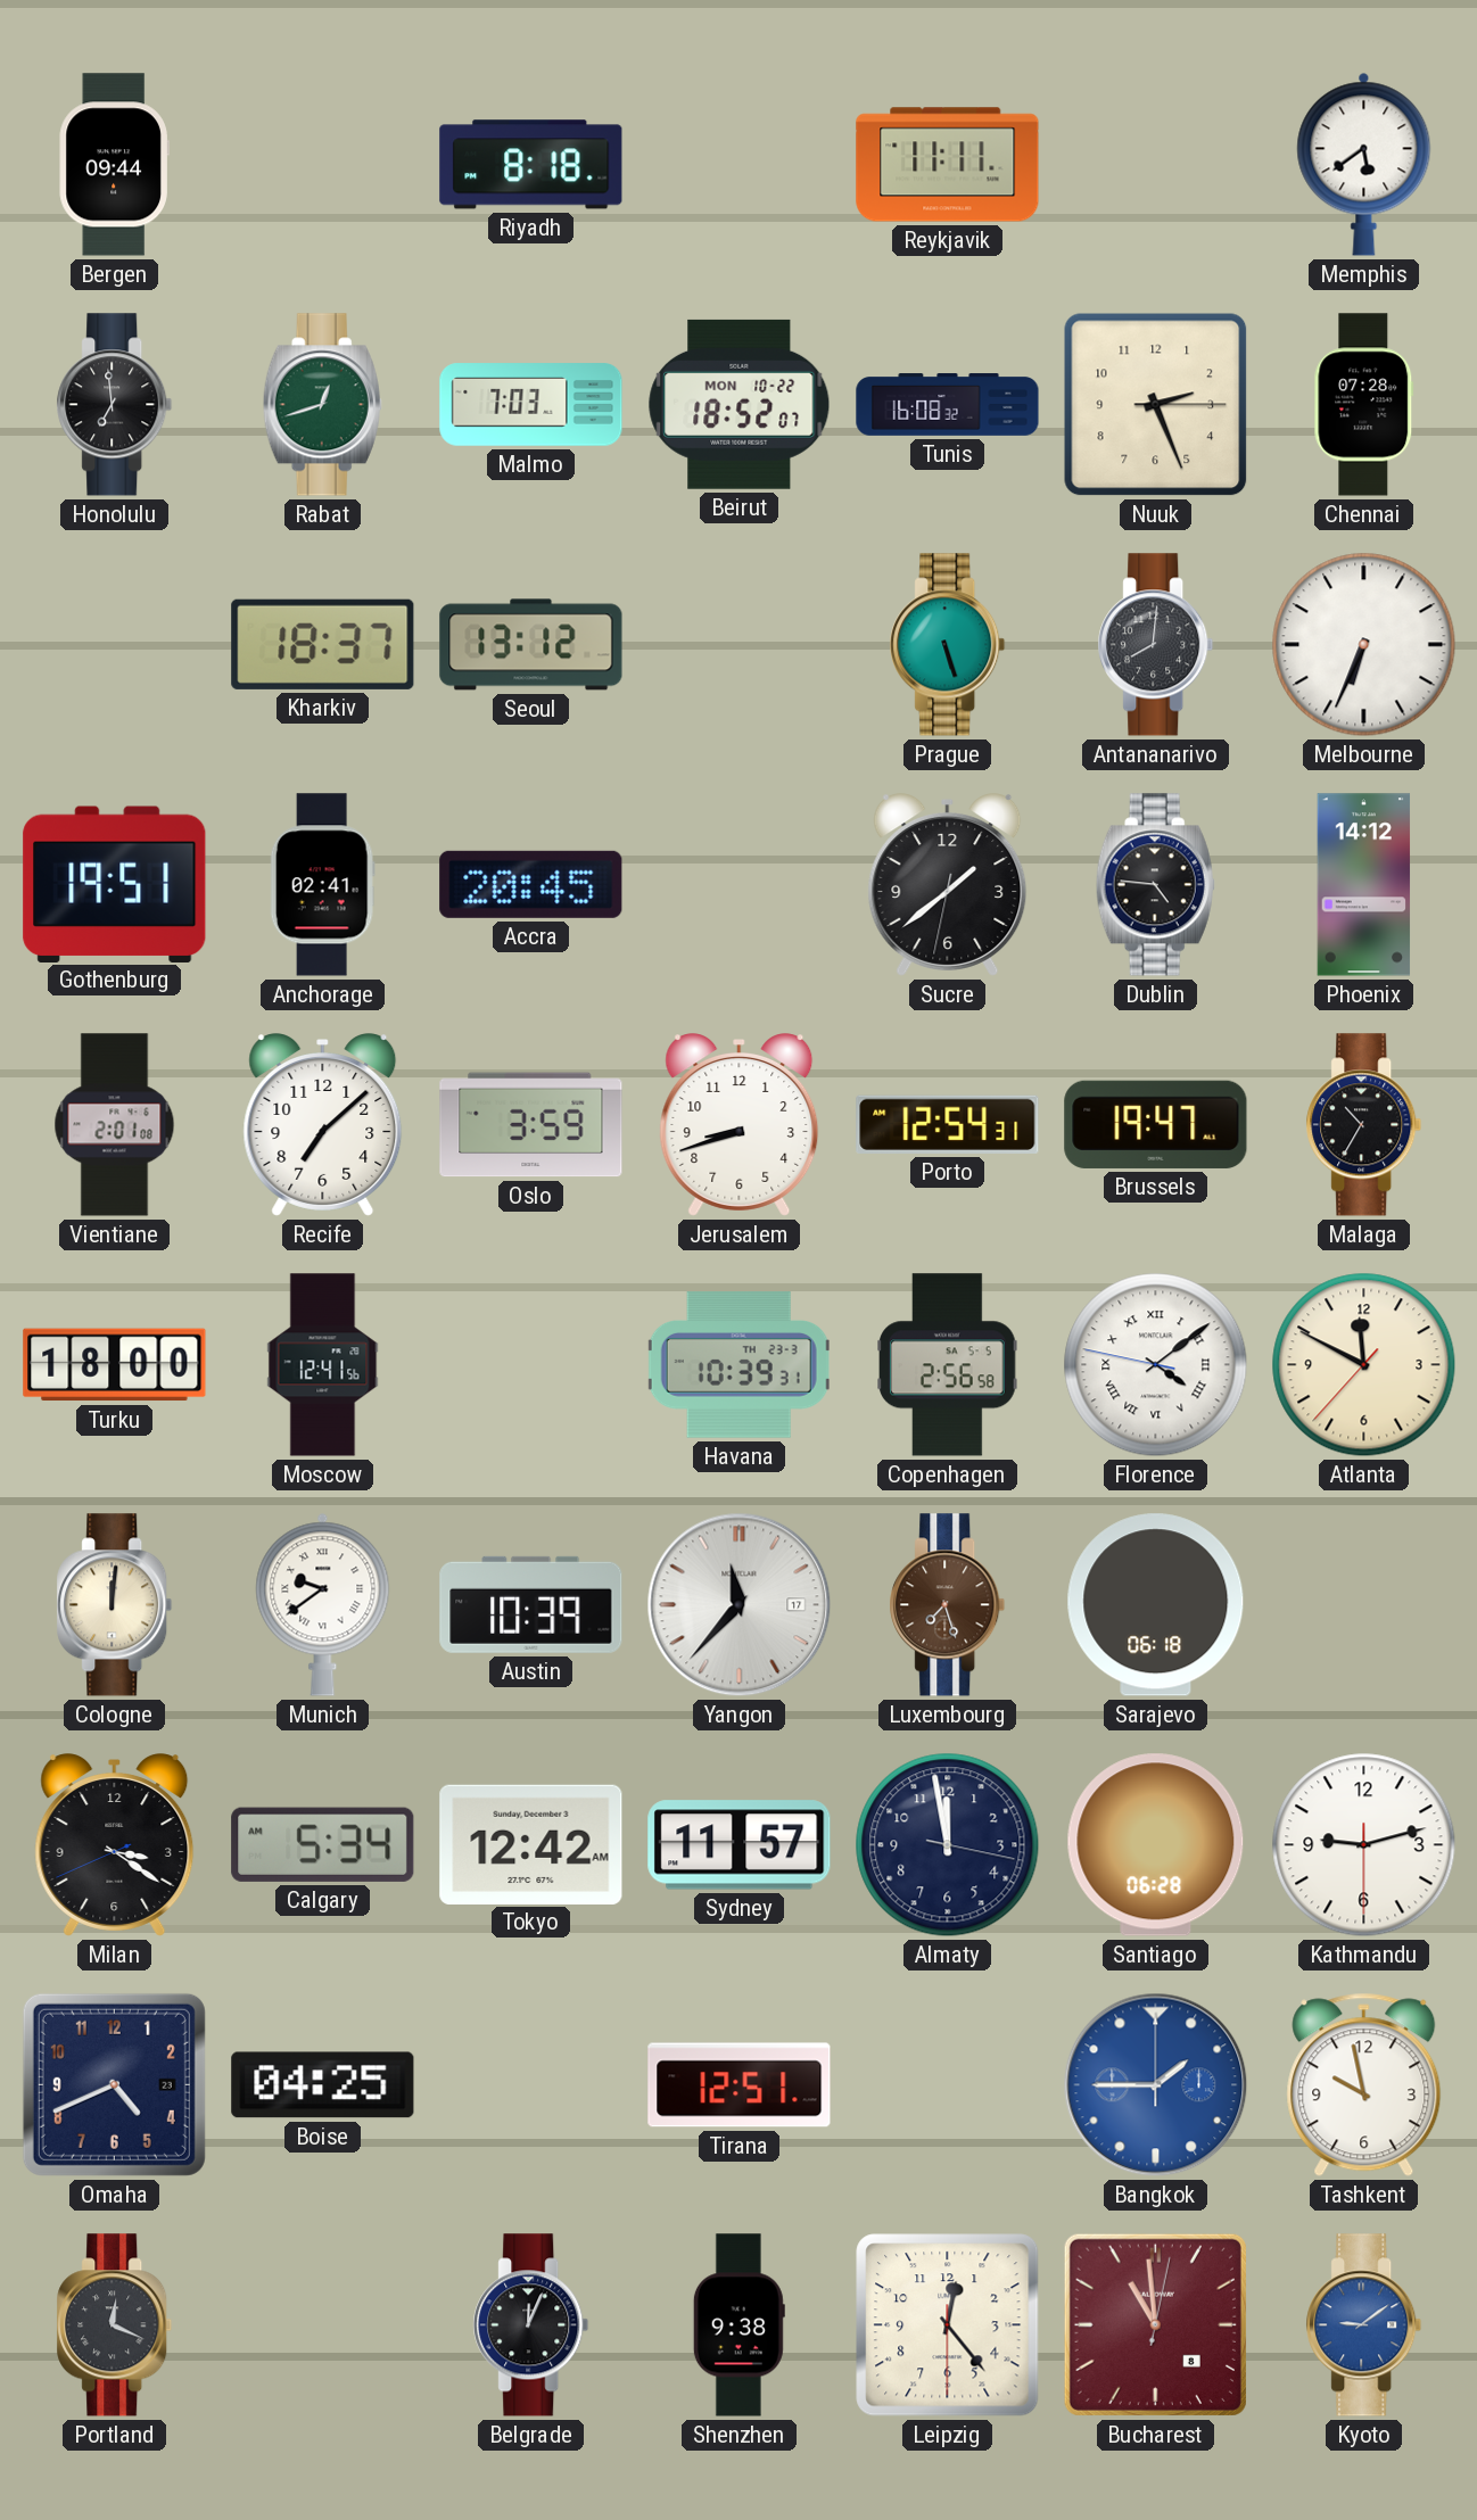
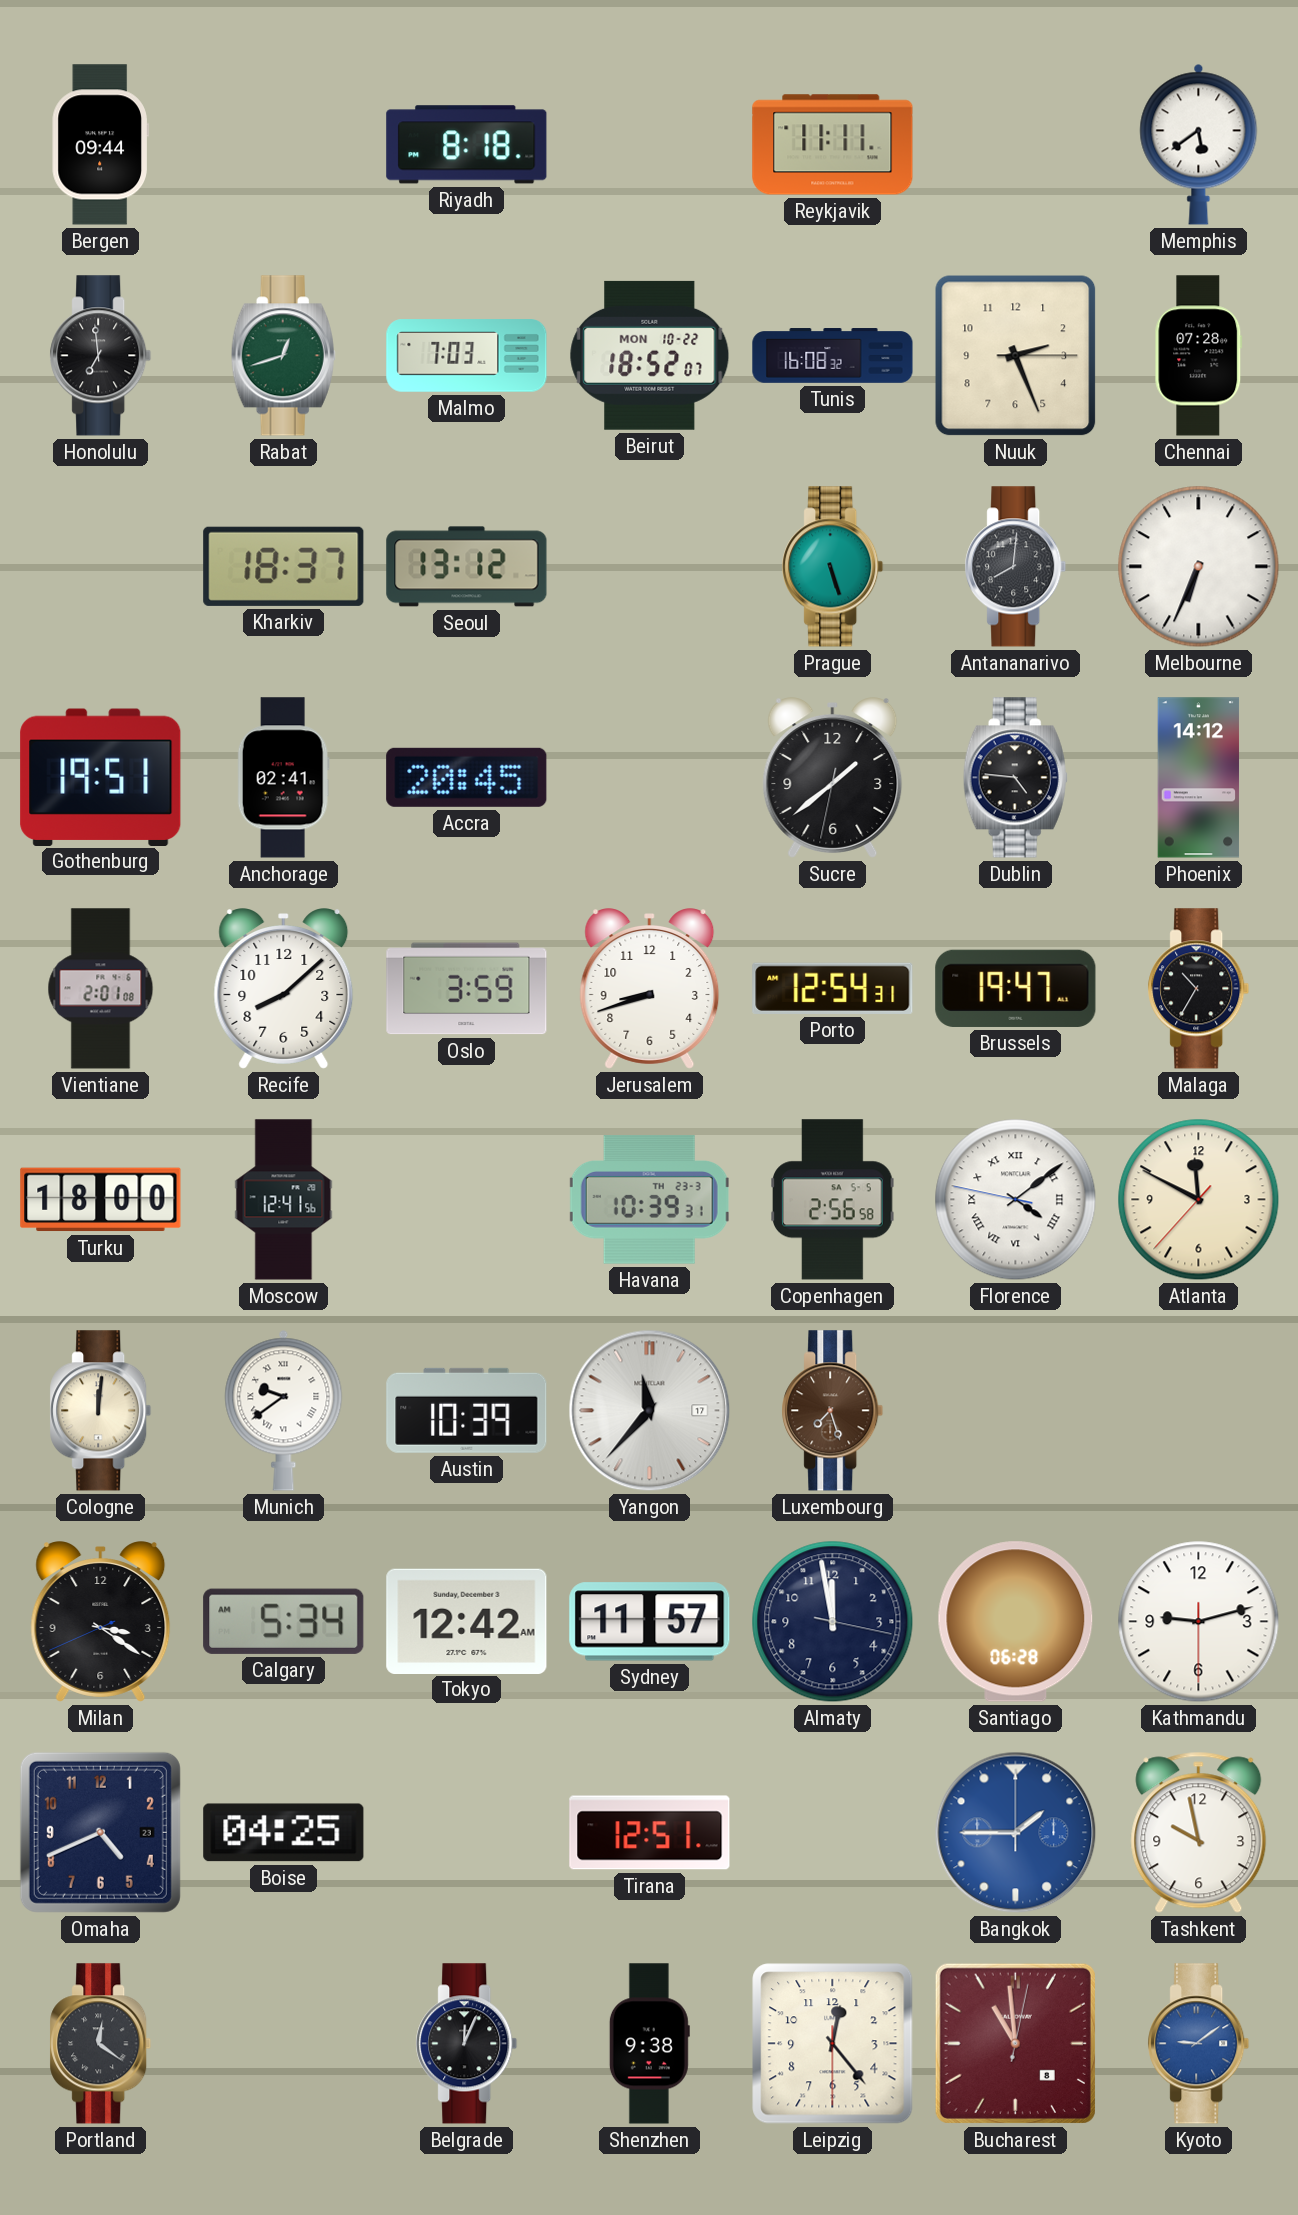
Recife: 7:08 -> 8:08
Sarajevo: 06:18 -> none
Portland: 12:19 -> 12:21
